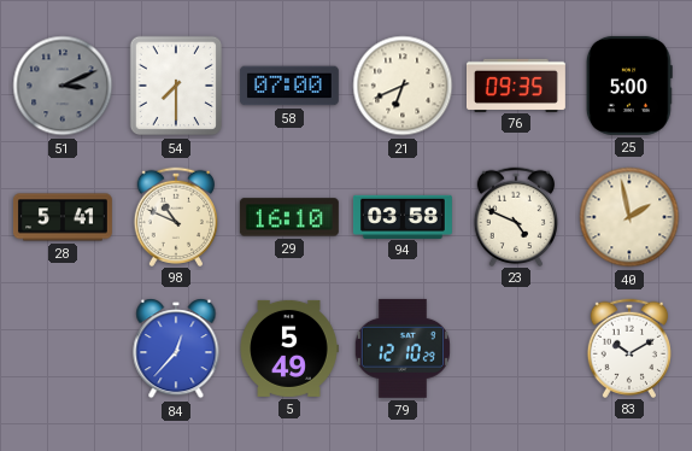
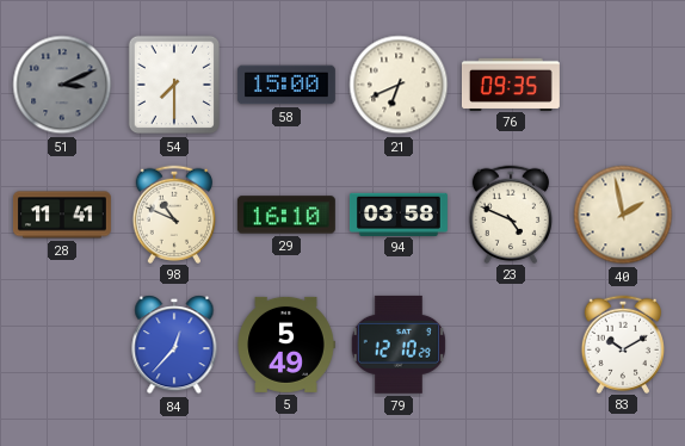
58: 07:00 -> 15:00
25: 5:00 -> none
28: 5:41 -> 11:41
